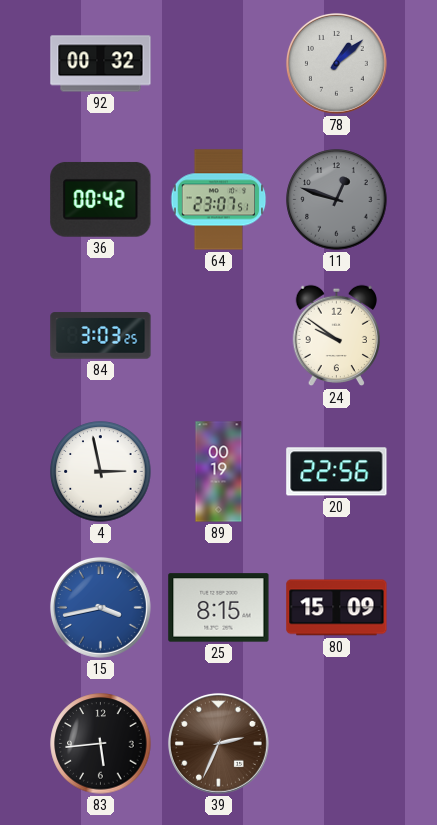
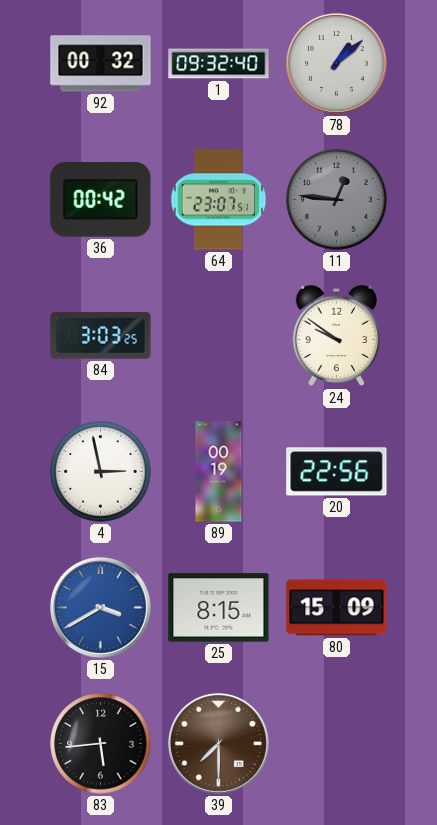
1: none -> 09:32
11: 12:48 -> 12:46
15: 3:43 -> 3:40
39: 2:34 -> 7:30
